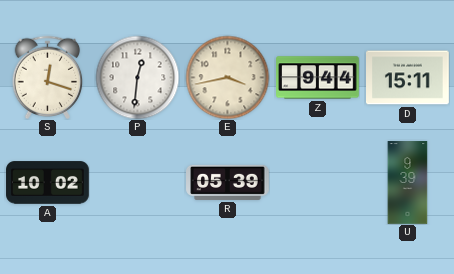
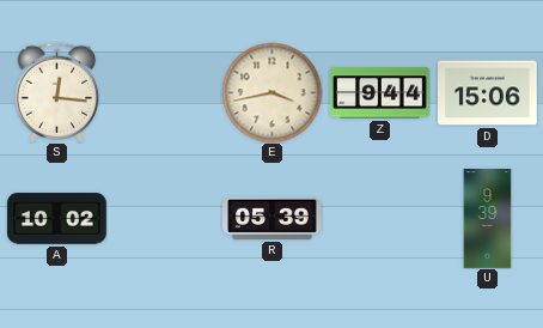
S: 12:18 -> 12:16
P: 12:31 -> none
D: 15:11 -> 15:06
